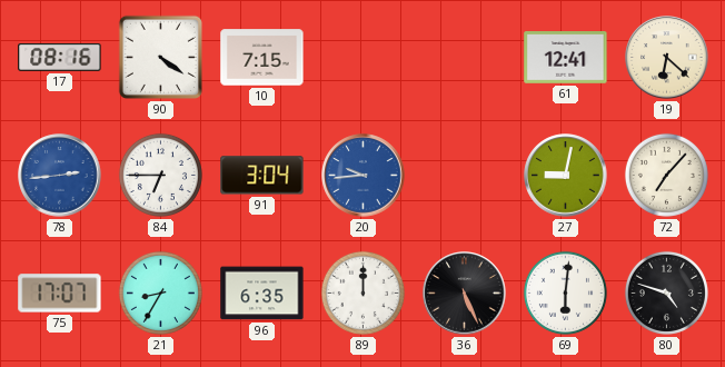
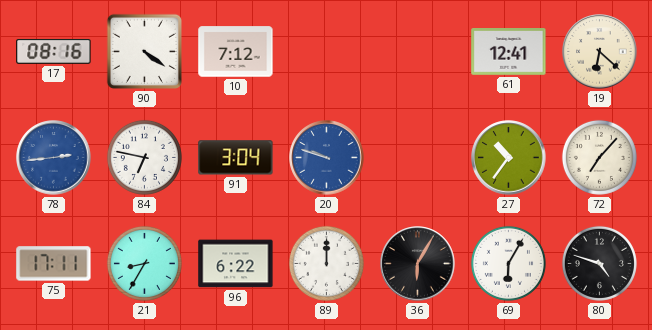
10: 7:15 -> 7:12
84: 6:45 -> 6:47
20: 9:44 -> 9:48
27: 9:02 -> 10:36
75: 17:07 -> 17:11
96: 6:35 -> 6:22
36: 5:26 -> 6:05
69: 6:01 -> 6:05
